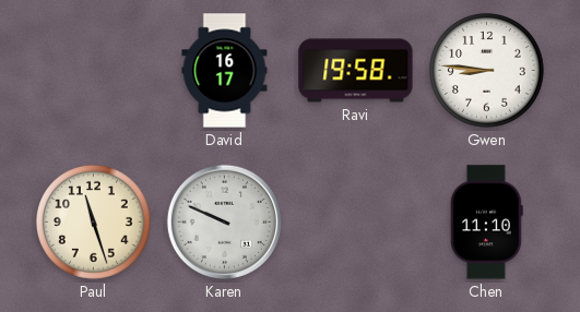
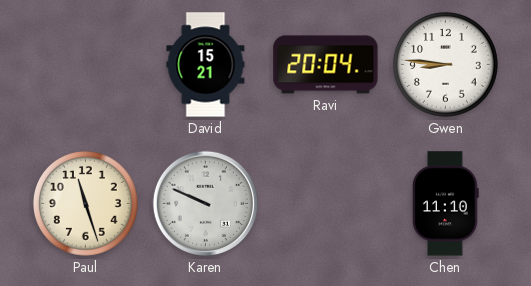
David: 16:17 -> 15:21
Ravi: 19:58 -> 20:04
